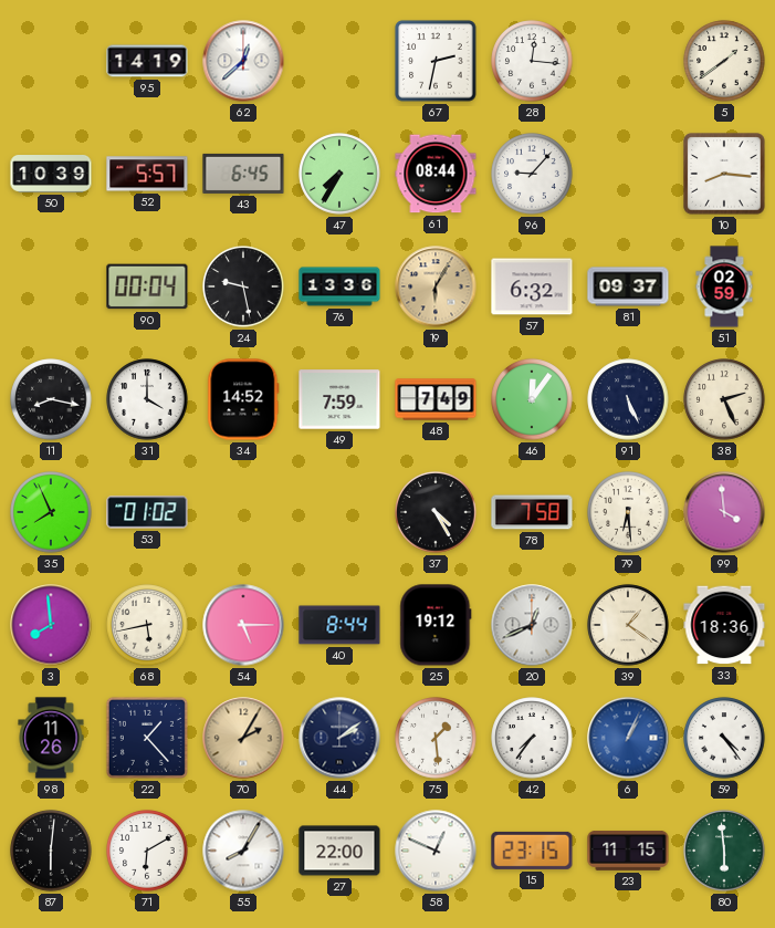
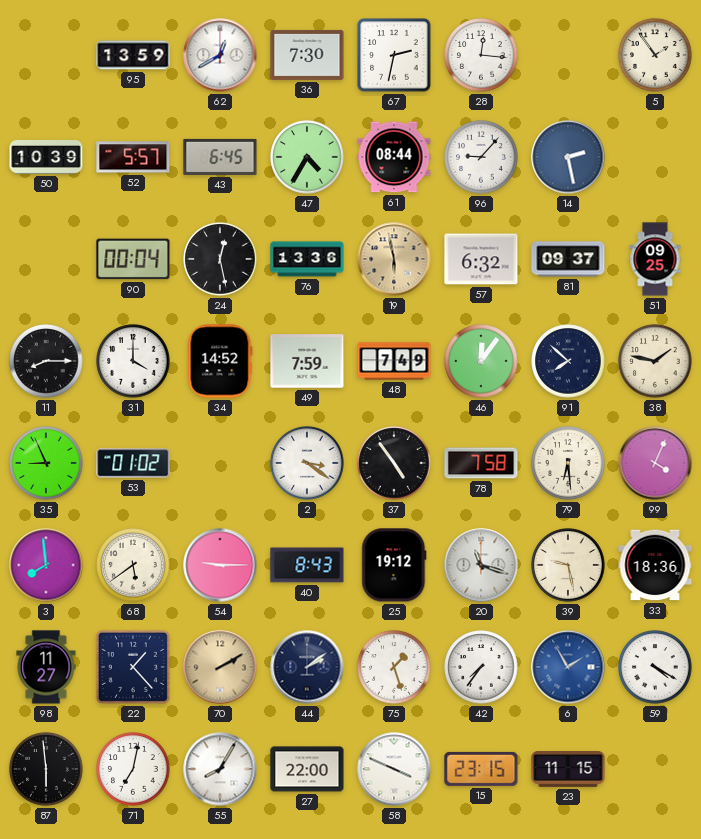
95: 14:19 -> 13:59
62: 12:38 -> 12:40
36: none -> 7:30
5: 1:39 -> 1:54
47: 7:35 -> 4:35
14: none -> 2:28
10: 8:16 -> none
24: 9:28 -> 12:28
19: 6:05 -> 5:58
51: 02:59 -> 09:25
11: 8:17 -> 8:15
91: 5:26 -> 7:52
38: 2:26 -> 1:47
35: 7:56 -> 8:56
2: none -> 3:21
37: 4:25 -> 4:54
99: 3:59 -> 4:04
68: 5:43 -> 5:39
54: 5:15 -> 9:15
40: 8:44 -> 8:43
20: 12:41 -> 11:18
39: 1:21 -> 9:28
98: 11:26 -> 11:27
70: 2:05 -> 2:10
75: 1:29 -> 1:27
6: 1:04 -> 1:55
59: 4:24 -> 4:20
87: 6:01 -> 5:59
71: 6:10 -> 7:02
58: 12:49 -> 3:49
80: 5:59 -> none
